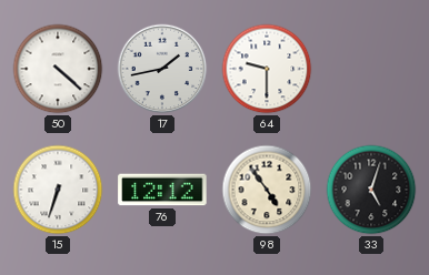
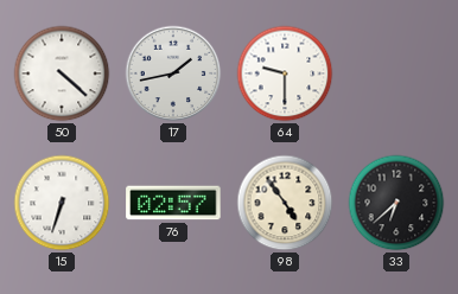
76: 12:12 -> 02:57
33: 5:03 -> 6:38
